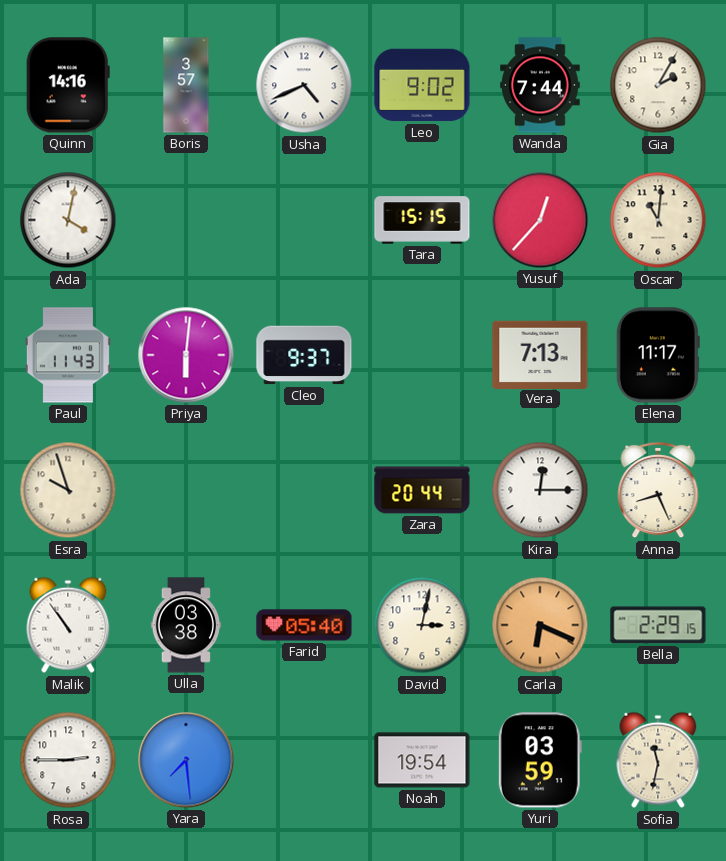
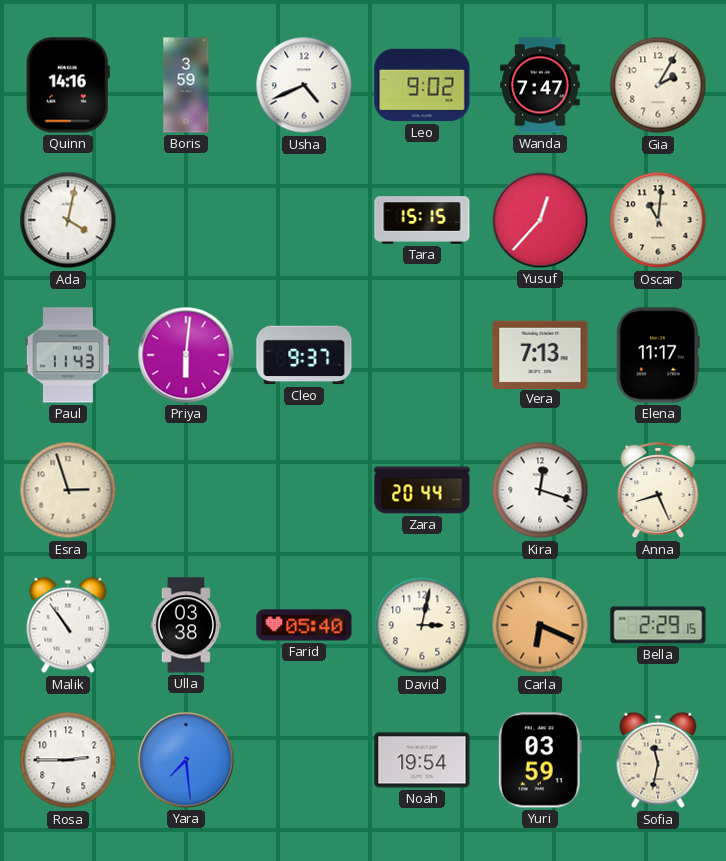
Boris: 3:57 -> 3:59
Wanda: 7:44 -> 7:47
Esra: 9:57 -> 2:57
Kira: 12:15 -> 12:18
